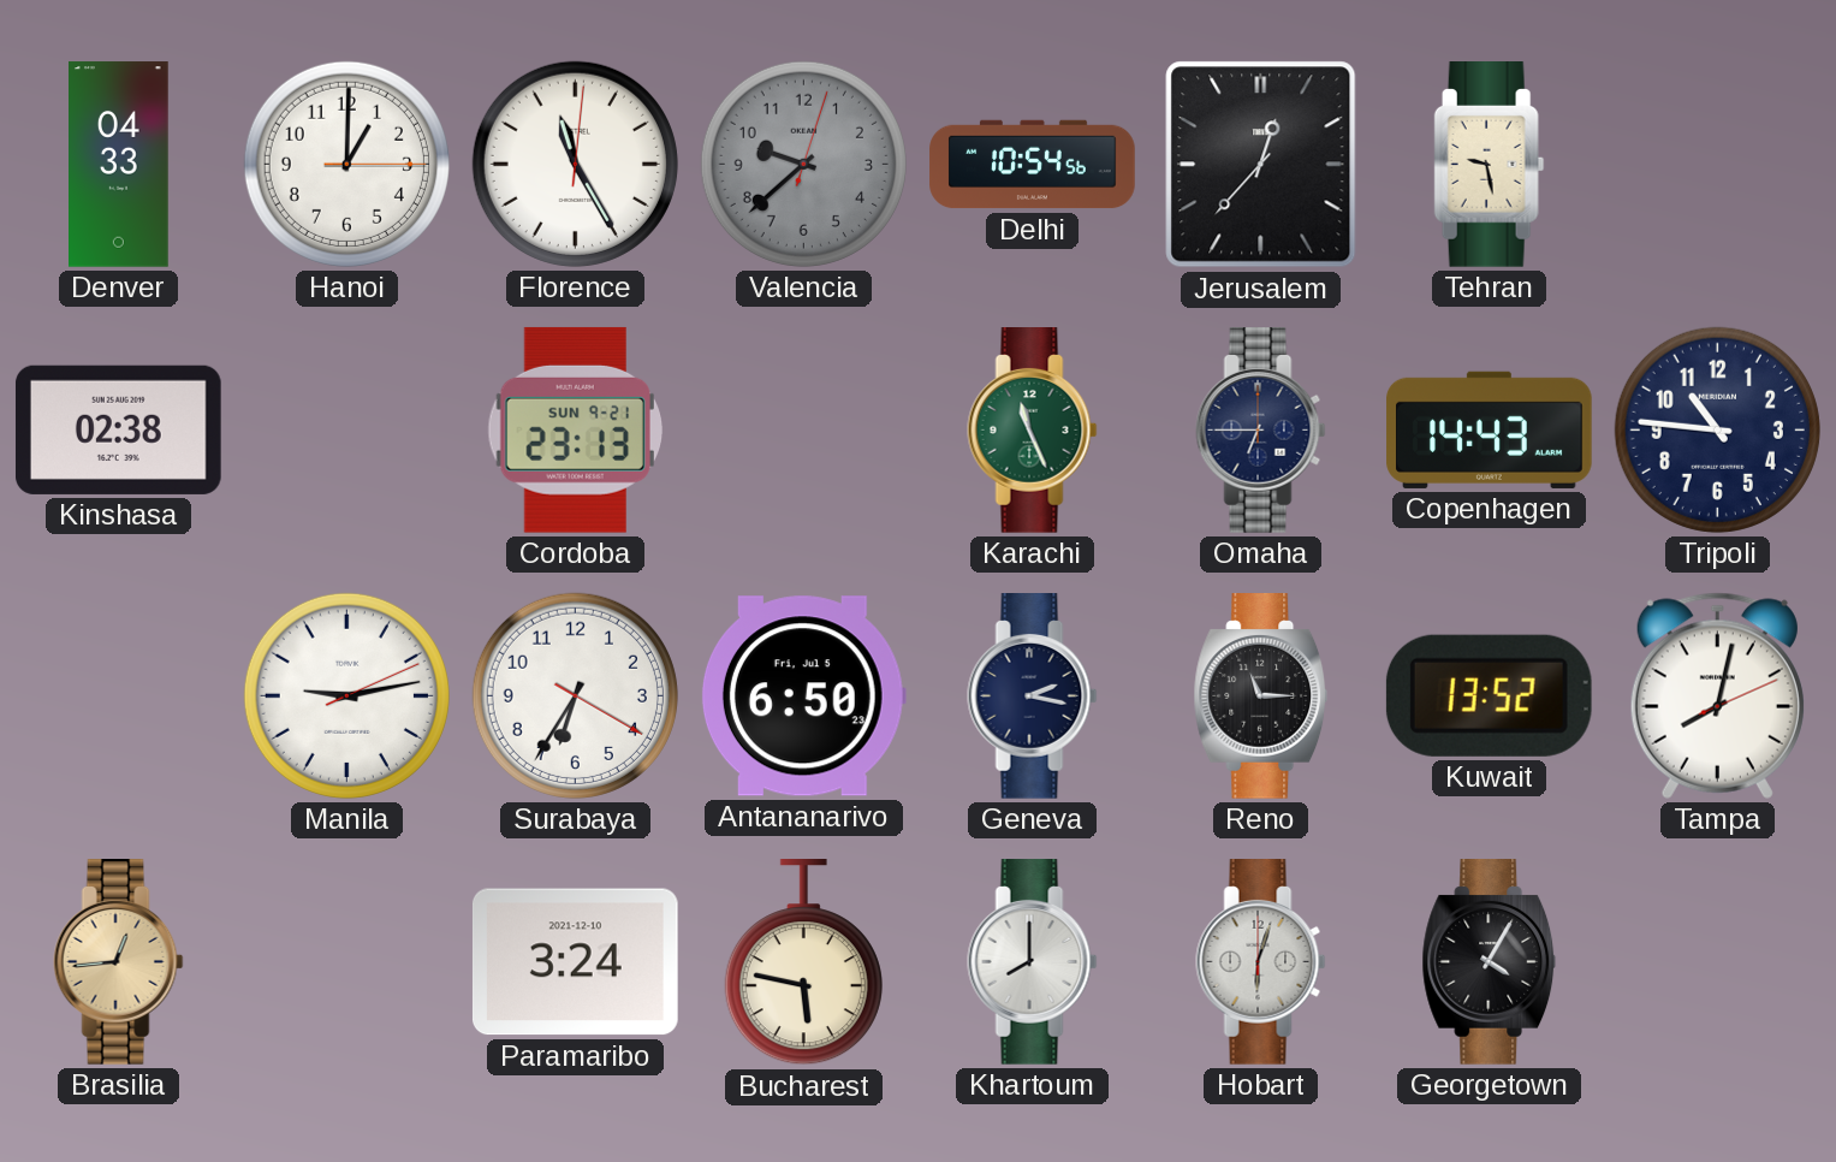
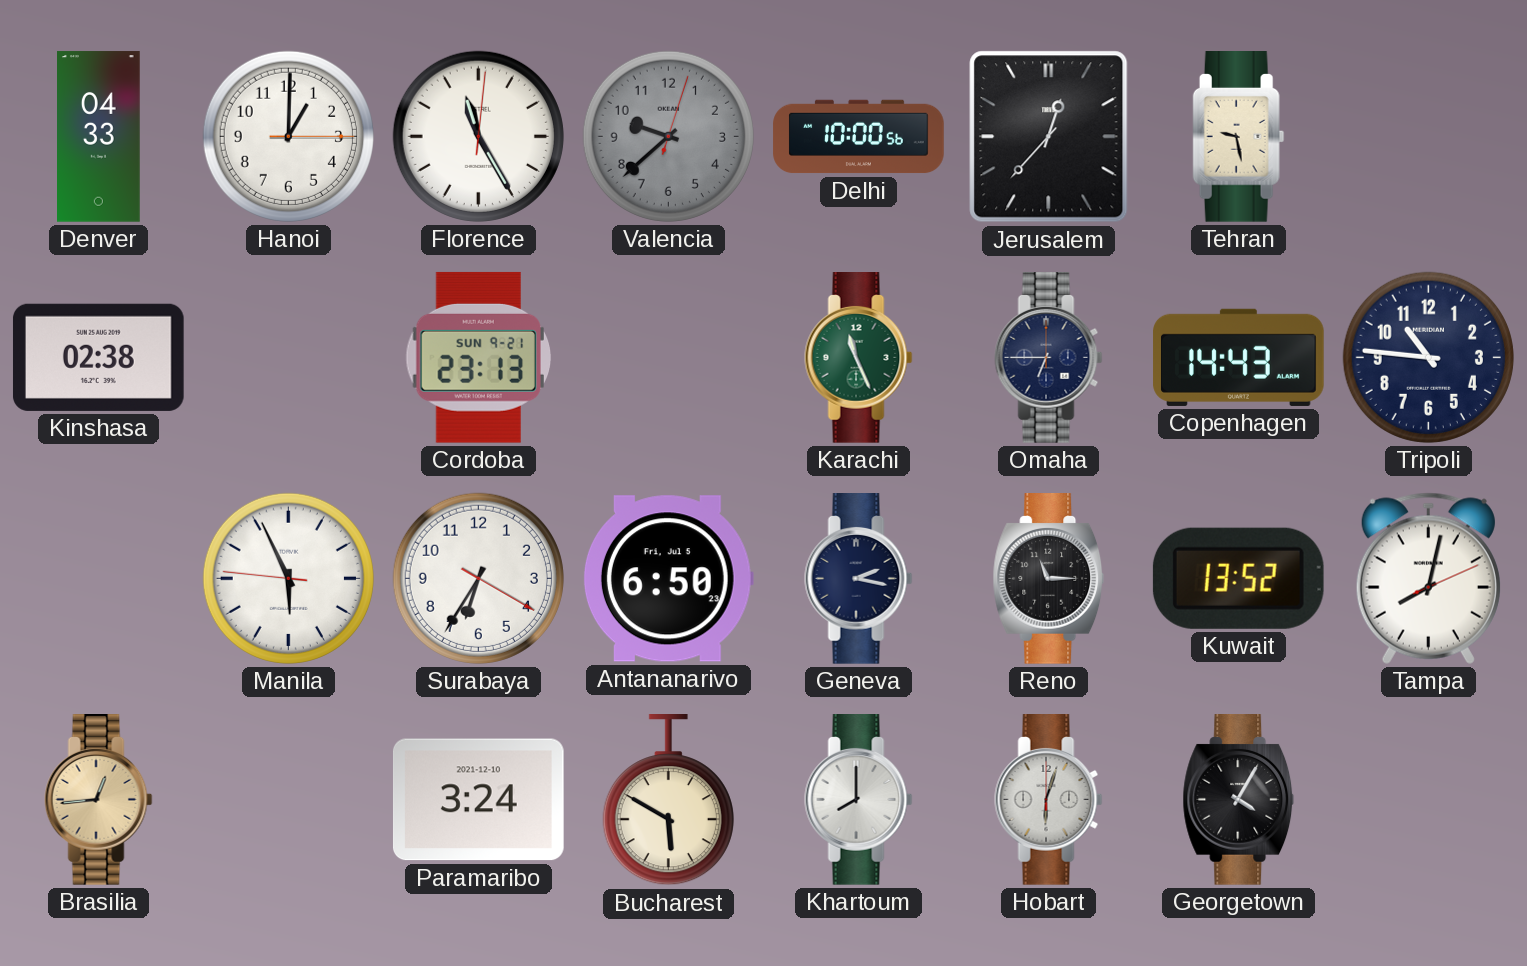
Delhi: 10:54 -> 10:00
Manila: 9:13 -> 5:55
Bucharest: 5:47 -> 5:50
